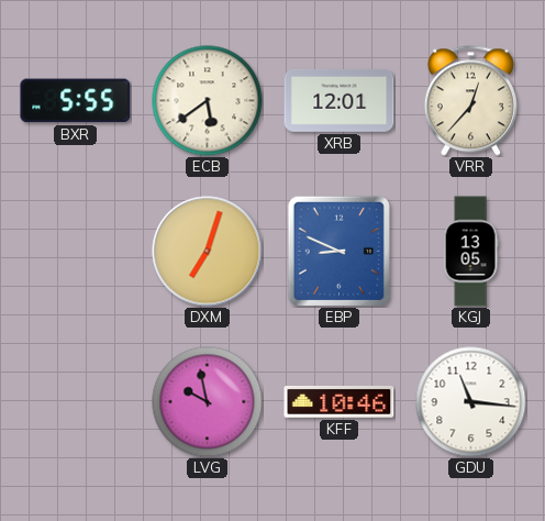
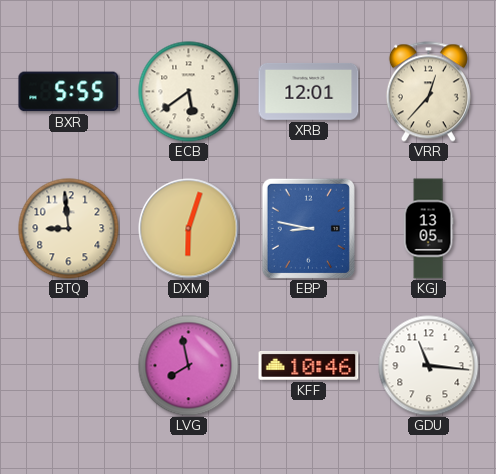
BTQ: none -> 8:59
DXM: 7:03 -> 6:03
EBP: 8:49 -> 8:47
LVG: 9:58 -> 7:58
